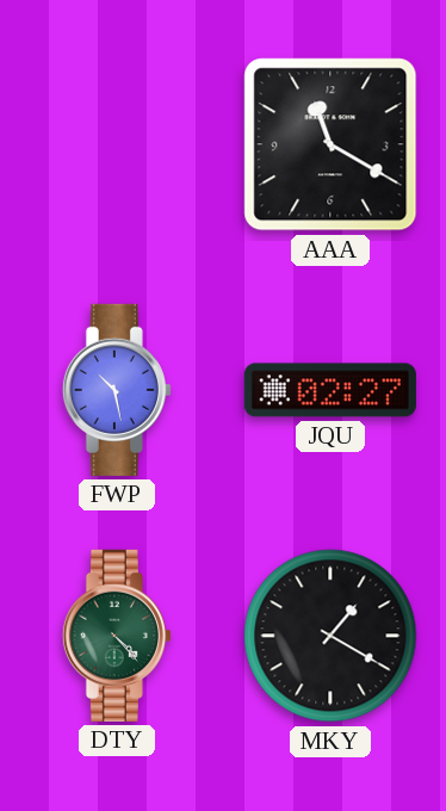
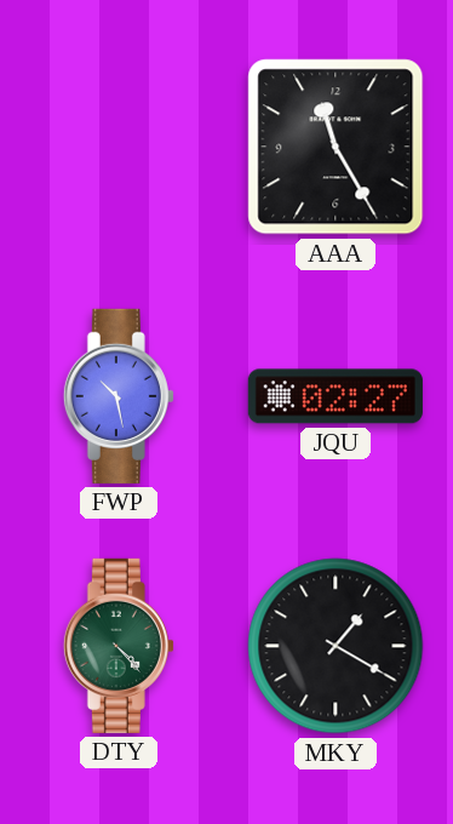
AAA: 11:20 -> 11:25
